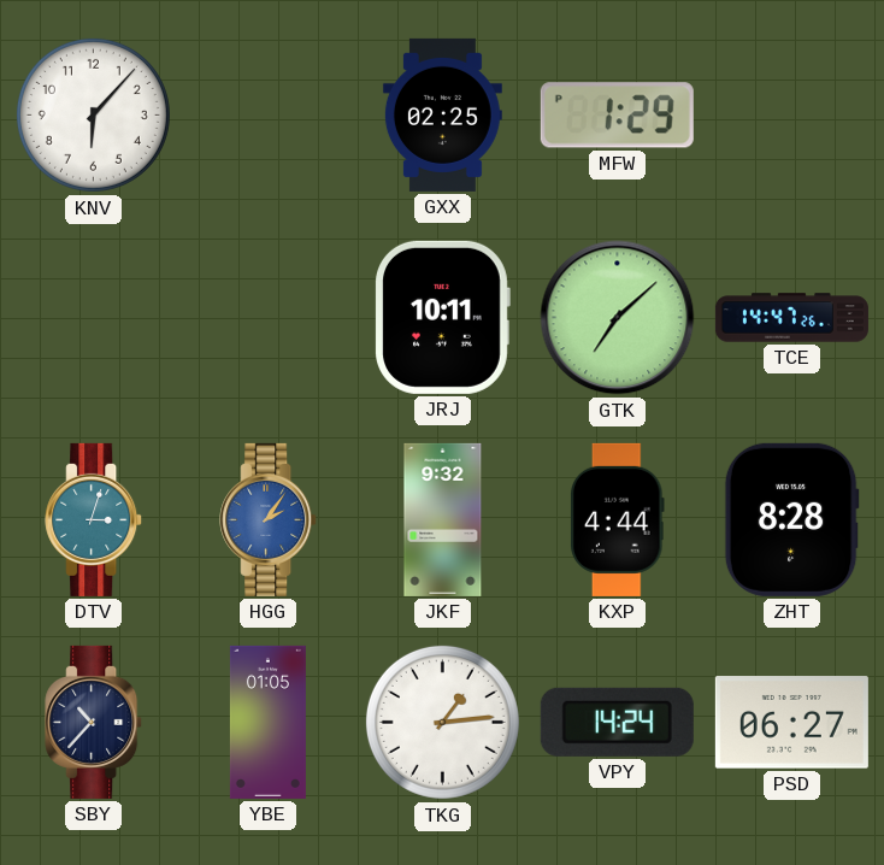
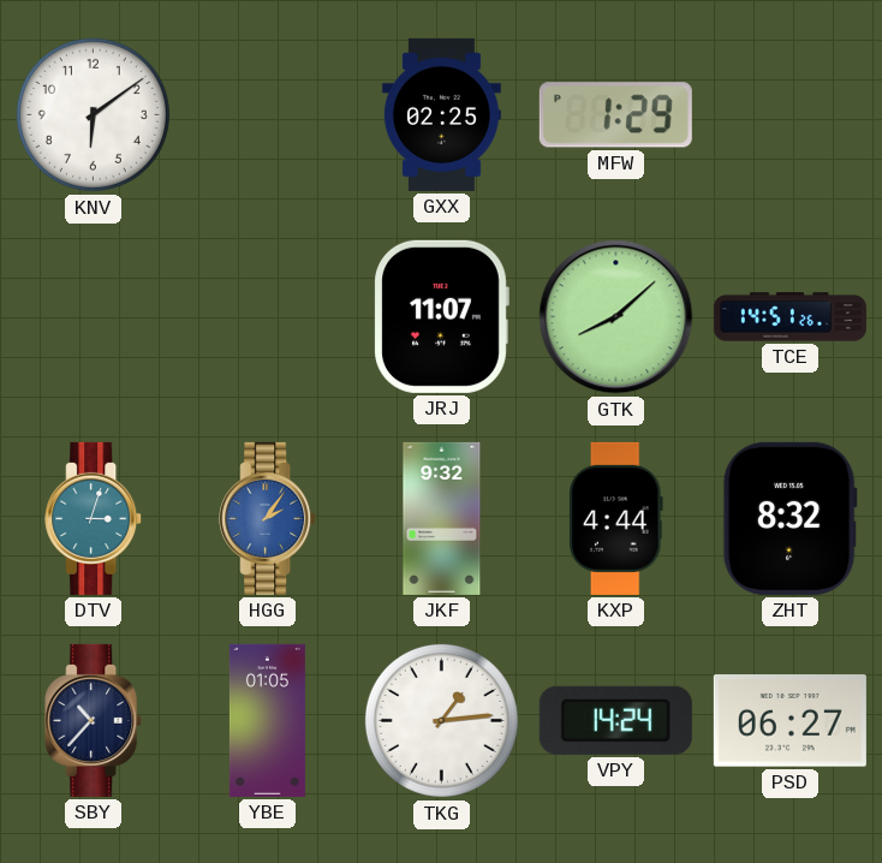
KNV: 6:07 -> 6:09
JRJ: 10:11 -> 11:07
GTK: 7:08 -> 8:08
TCE: 14:47 -> 14:51
ZHT: 8:28 -> 8:32
